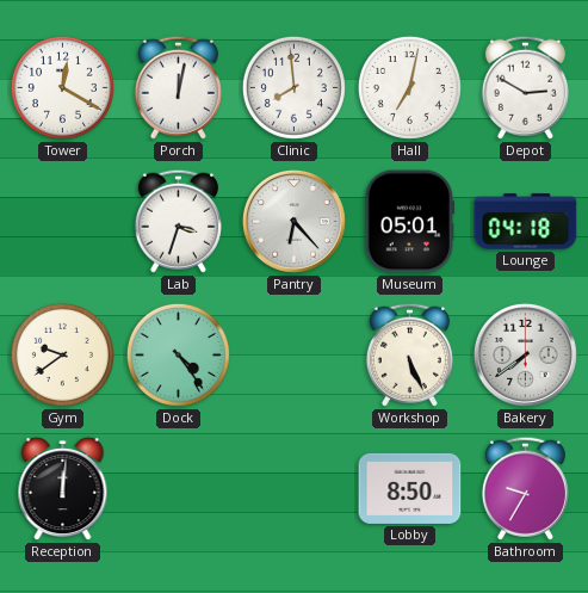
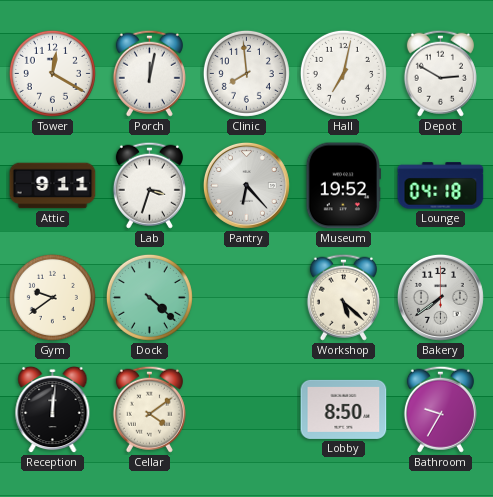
Attic: none -> 9:11
Museum: 05:01 -> 19:52
Dock: 4:24 -> 4:22
Workshop: 5:26 -> 5:22
Cellar: none -> 4:09
